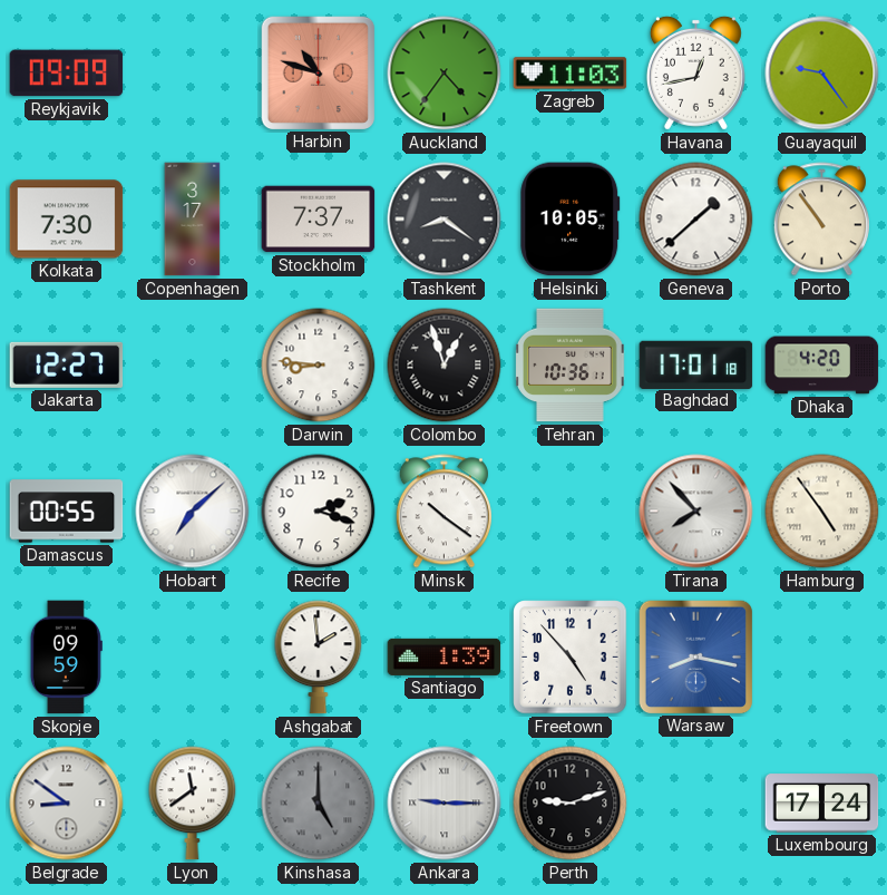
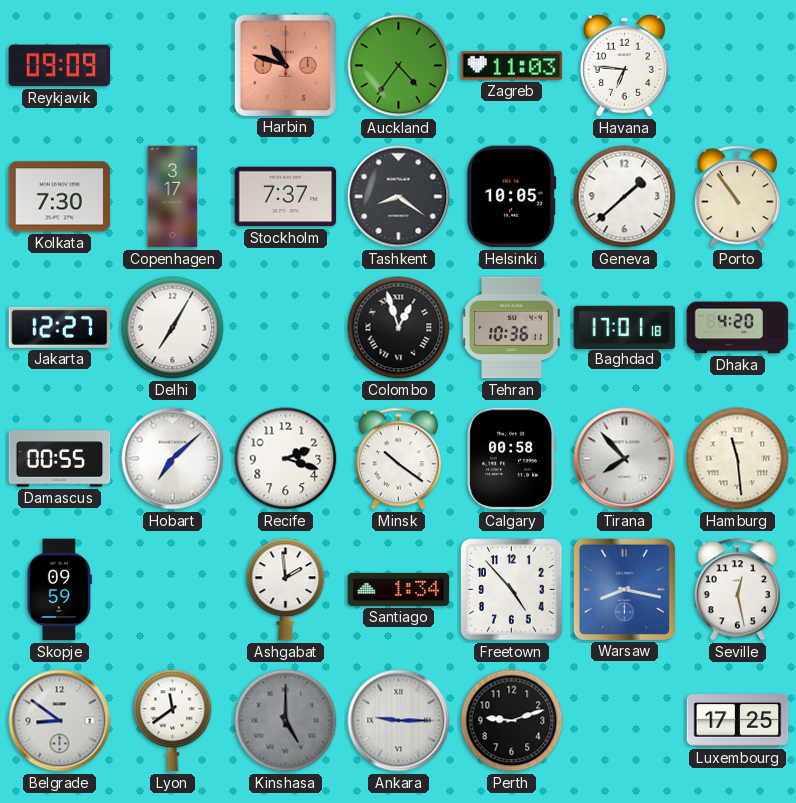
Havana: 12:43 -> 6:46
Guayaquil: 9:24 -> none
Delhi: none -> 7:05
Darwin: 8:46 -> none
Calgary: none -> 00:58
Hamburg: 4:54 -> 11:29
Santiago: 1:39 -> 1:34
Seville: none -> 12:28
Luxembourg: 17:24 -> 17:25
